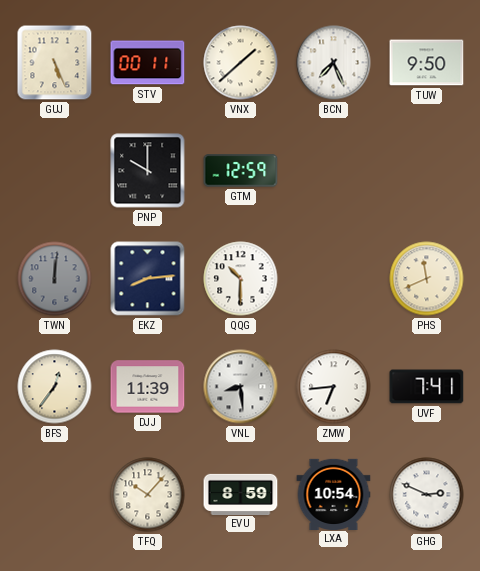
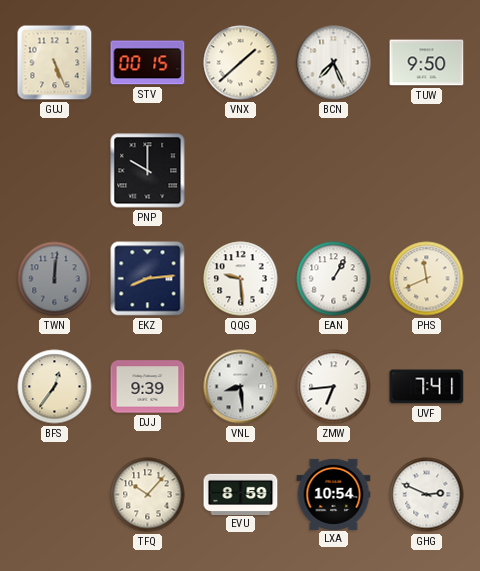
STV: 00:11 -> 00:15
GTM: 12:59 -> none
QQG: 10:30 -> 9:29
EAN: none -> 1:05
DJJ: 11:39 -> 9:39
